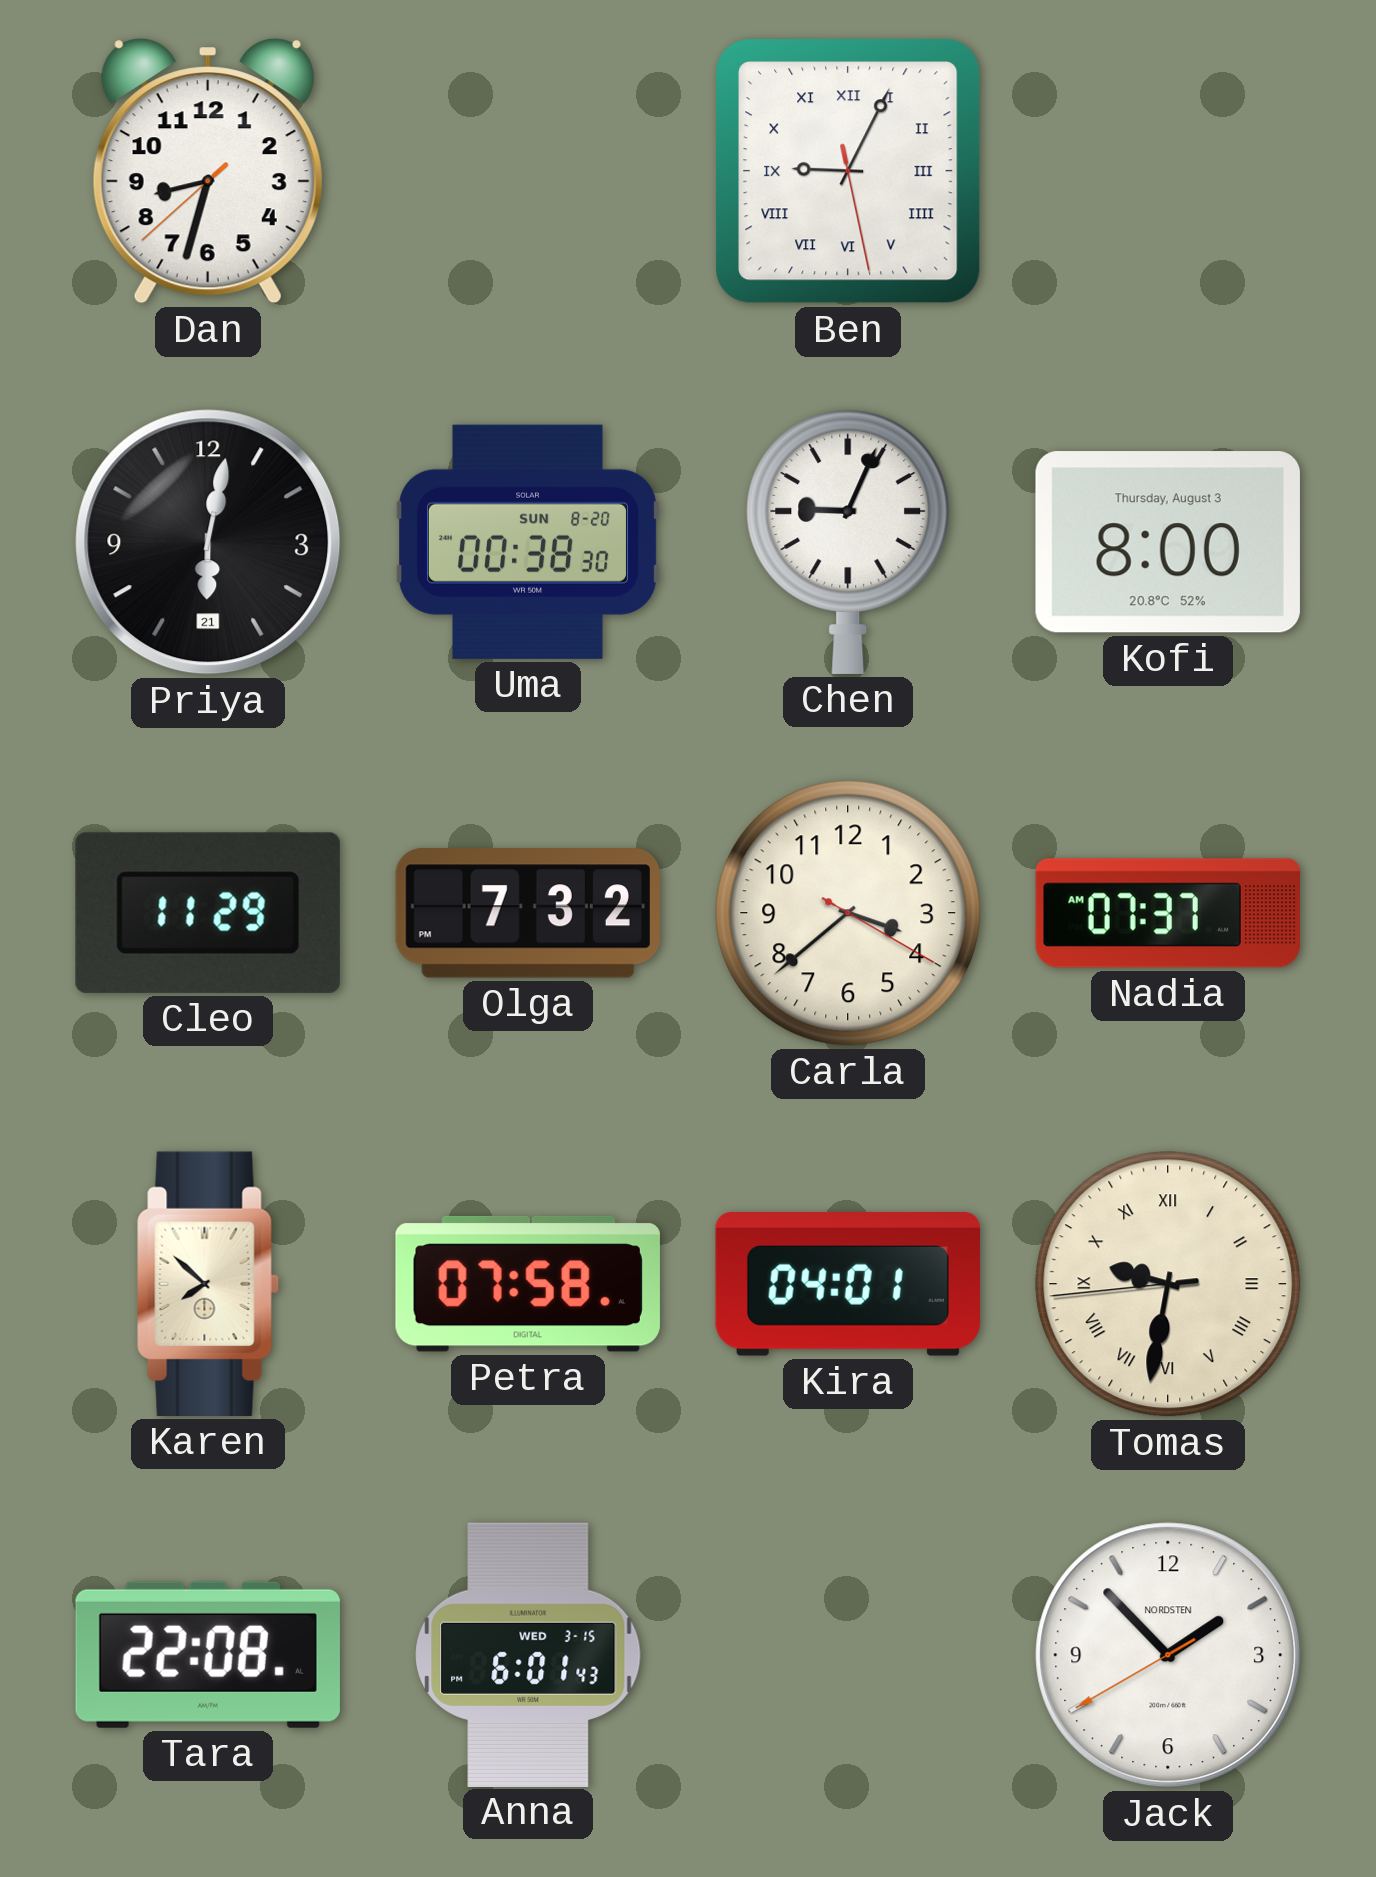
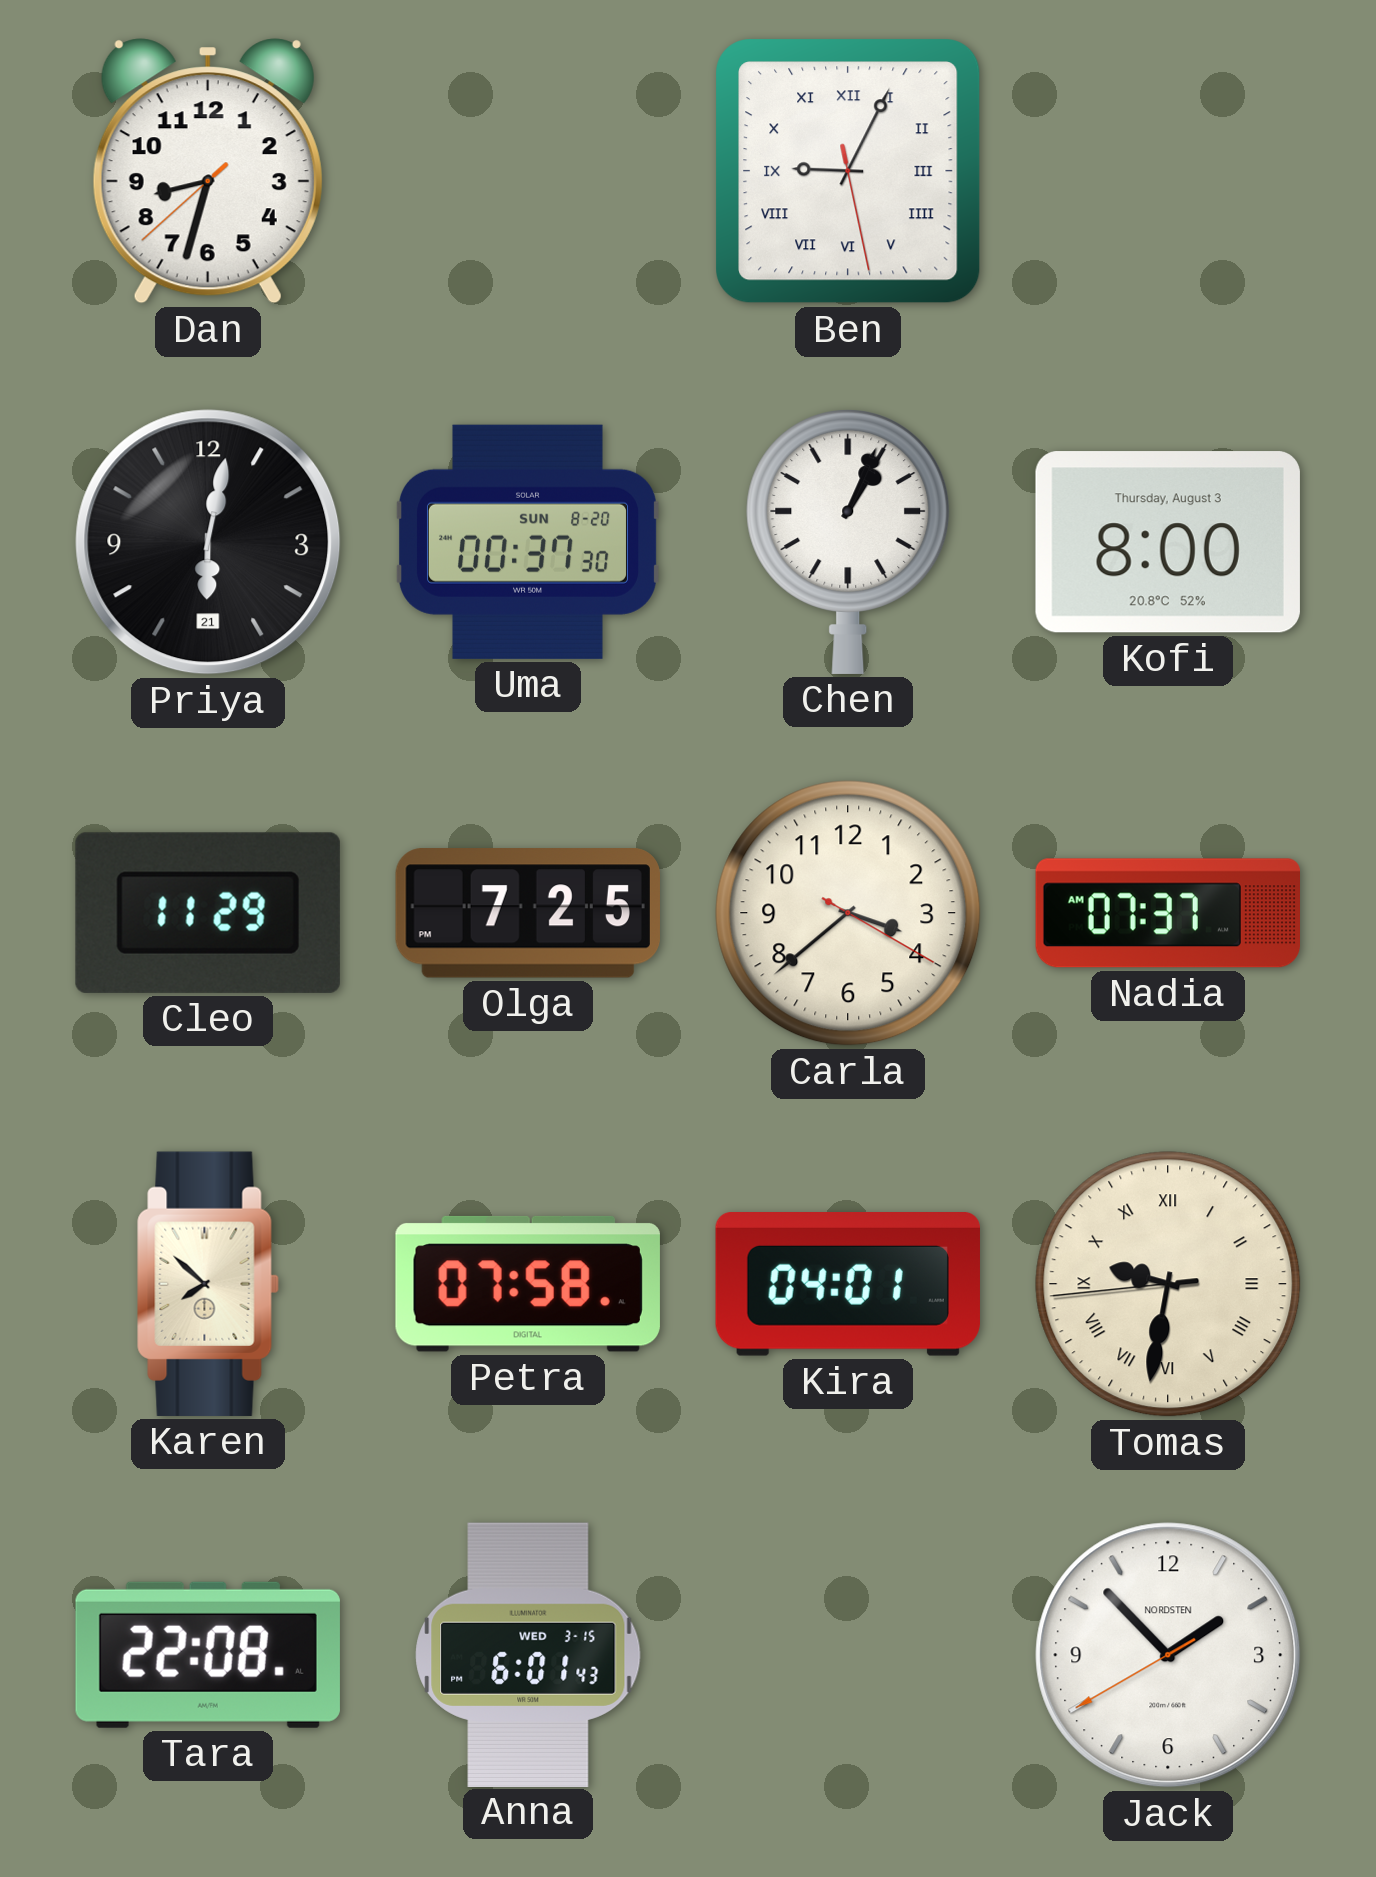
Uma: 00:38 -> 00:37
Chen: 9:04 -> 1:04
Olga: 7:32 -> 7:25
